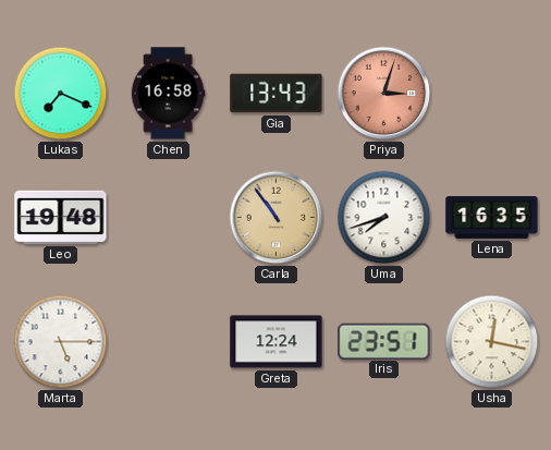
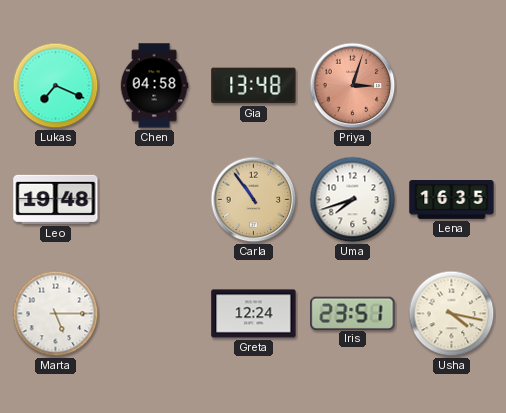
Chen: 16:58 -> 04:58
Gia: 13:43 -> 13:48
Usha: 12:17 -> 4:17
